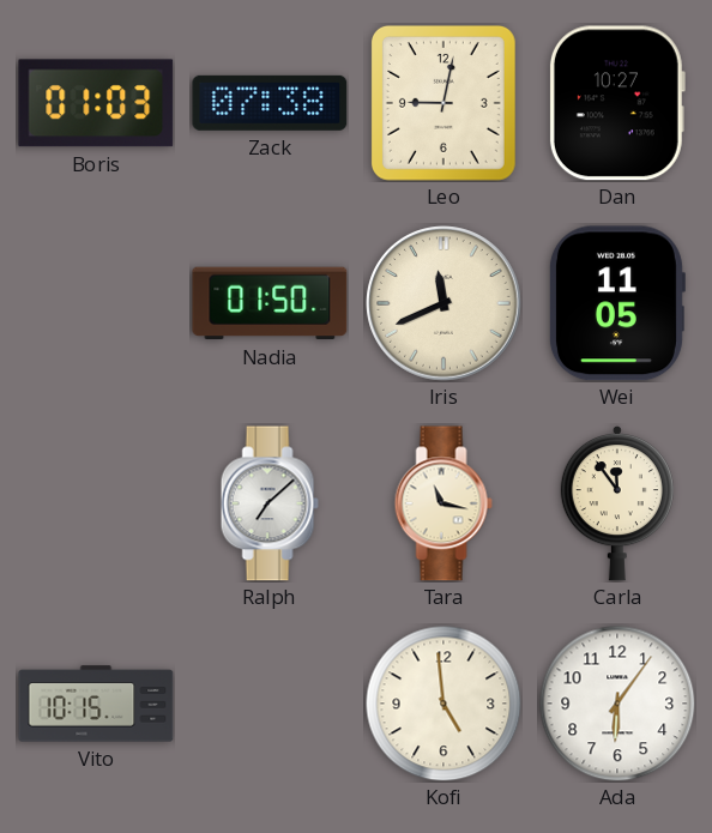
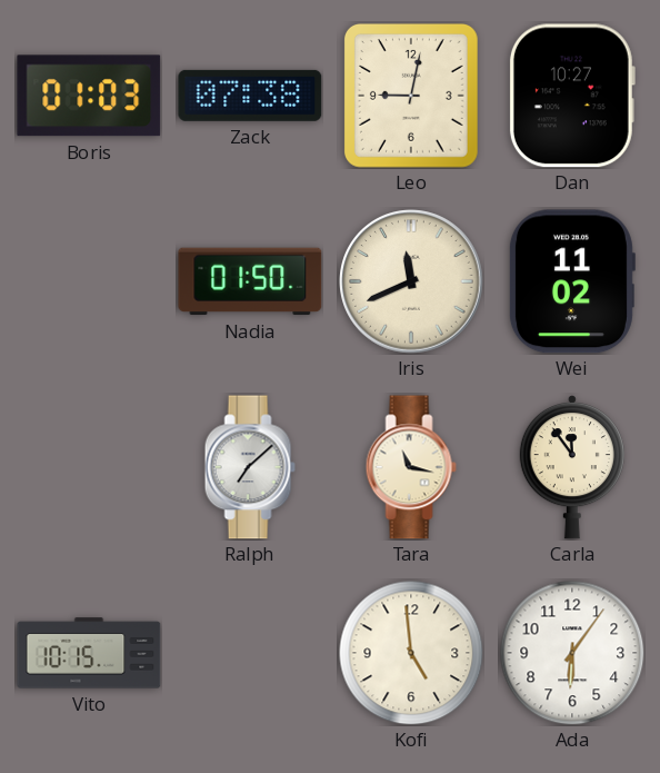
Wei: 11:05 -> 11:02
